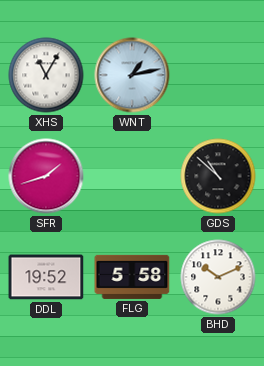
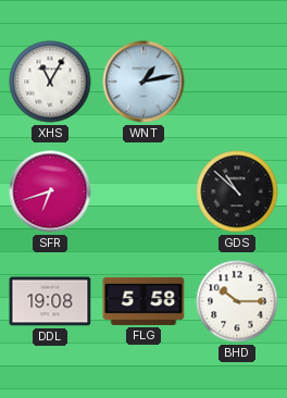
SFR: 1:42 -> 6:42
DDL: 19:52 -> 19:08
BHD: 10:11 -> 10:15
